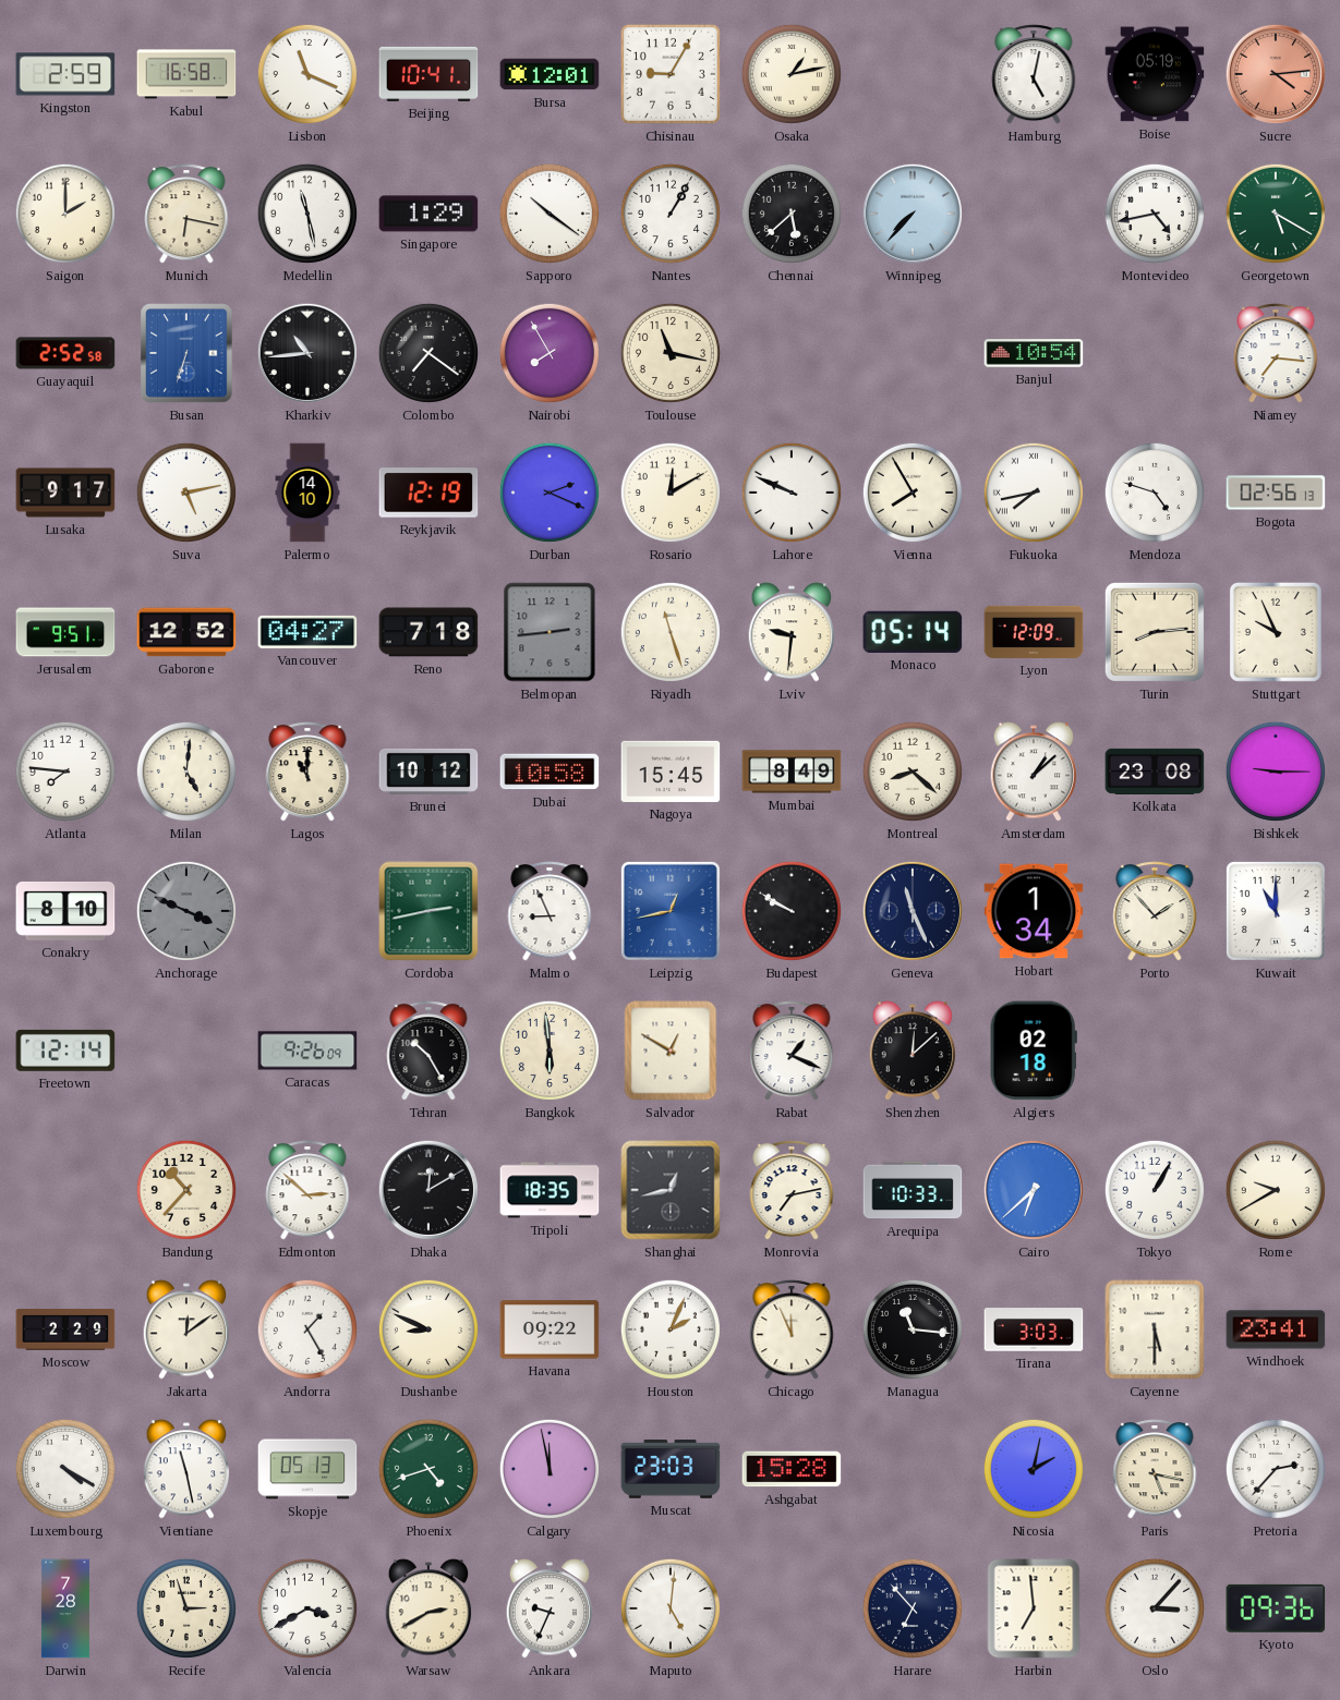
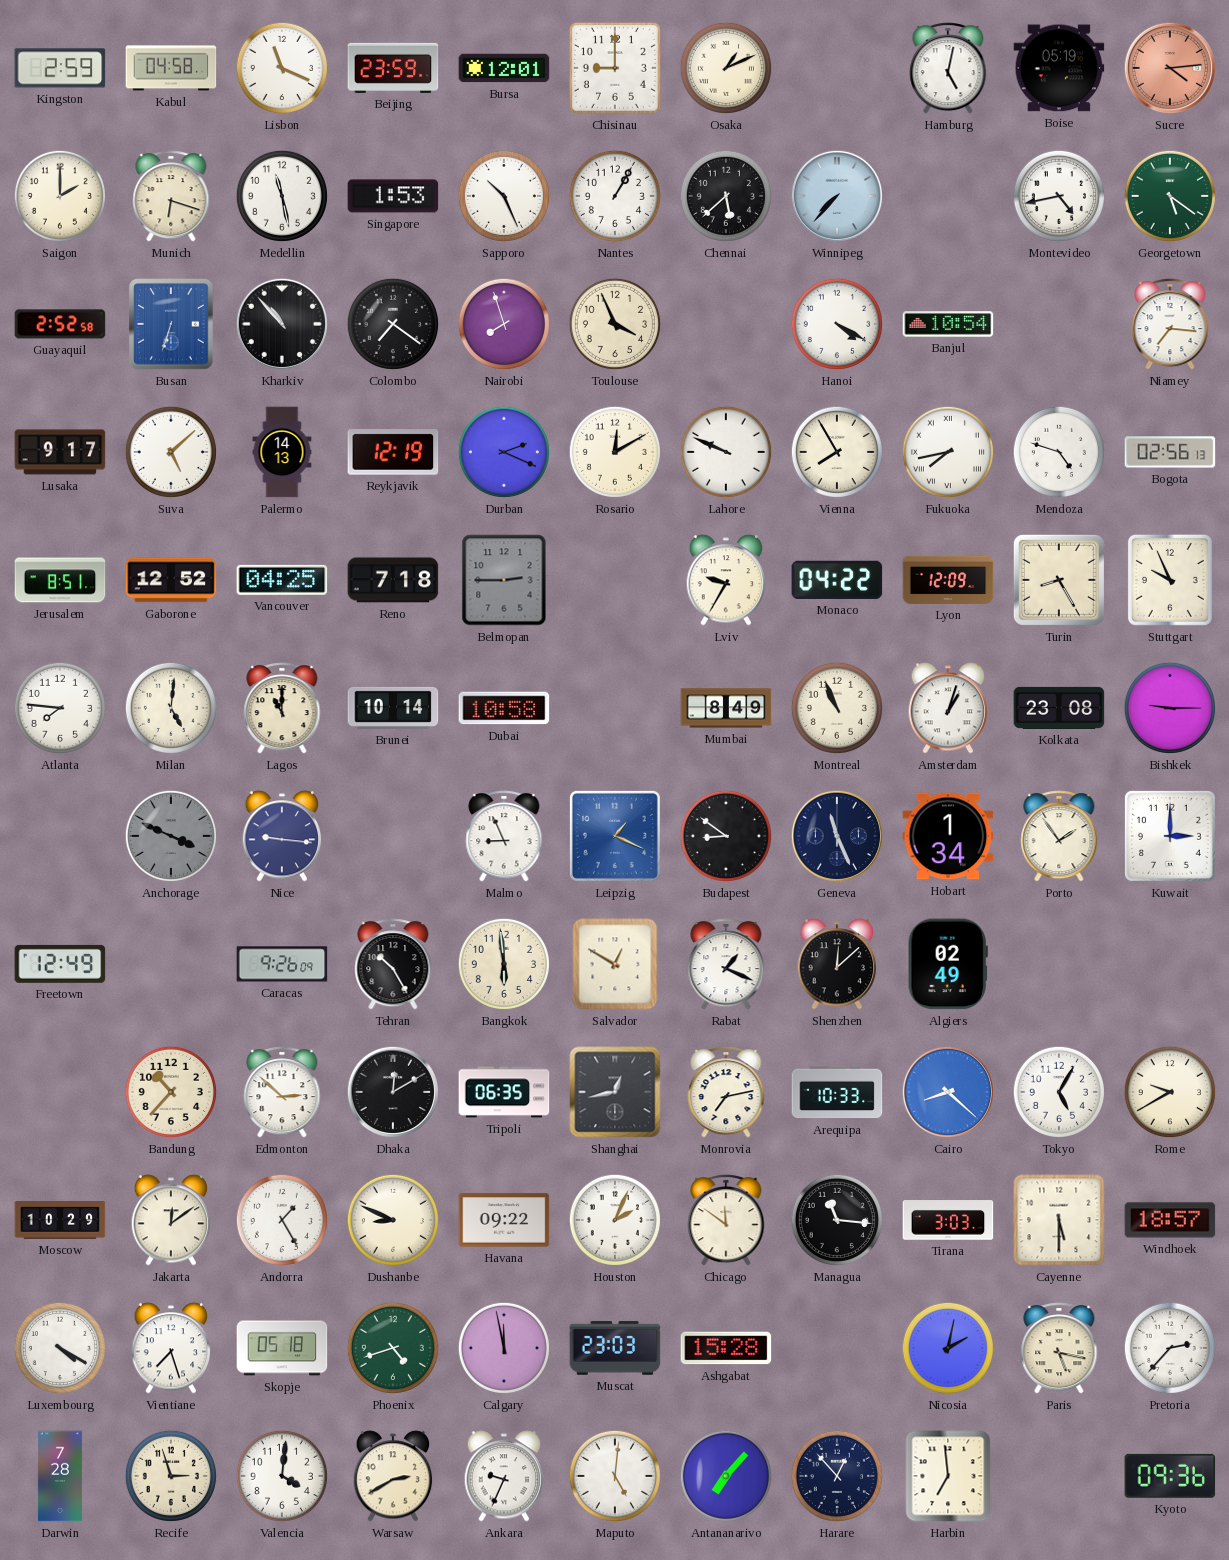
Kabul: 16:58 -> 04:58
Beijing: 10:41 -> 23:59
Chisinau: 9:05 -> 9:00
Osaka: 1:13 -> 1:11
Munich: 6:17 -> 6:18
Singapore: 1:29 -> 1:53
Sapporo: 10:21 -> 10:26
Georgetown: 5:20 -> 5:21
Kharkiv: 10:44 -> 10:53
Nairobi: 7:55 -> 7:57
Toulouse: 11:17 -> 3:56
Hanoi: none -> 4:20
Suva: 5:13 -> 5:08
Palermo: 14:10 -> 14:13
Jerusalem: 9:51 -> 8:51
Vancouver: 04:27 -> 04:25
Belmopan: 2:44 -> 2:45
Riyadh: 11:27 -> none
Lviv: 9:31 -> 9:35
Monaco: 05:14 -> 04:22
Turin: 8:14 -> 8:25
Brunei: 10:12 -> 10:14
Nagoya: 15:45 -> none
Montreal: 8:22 -> 10:56
Amsterdam: 1:08 -> 1:03
Conakry: 8:10 -> none
Nice: none -> 9:16
Cordoba: 2:43 -> none
Leipzig: 12:43 -> 1:19
Budapest: 9:50 -> 8:51
Porto: 1:53 -> 1:54
Kuwait: 11:00 -> 3:00
Freetown: 12:14 -> 12:49
Algiers: 02:18 -> 02:49
Tripoli: 18:35 -> 06:35
Cairo: 6:38 -> 8:22
Tokyo: 1:05 -> 5:05
Moscow: 2:29 -> 10:29
Chicago: 11:56 -> 11:51
Windhoek: 23:41 -> 18:57
Vientiane: 11:28 -> 7:27
Skopje: 05:13 -> 05:18
Valencia: 3:40 -> 4:01
Antananarivo: none -> 7:07
Harare: 6:53 -> 12:53
Oslo: 3:07 -> none
